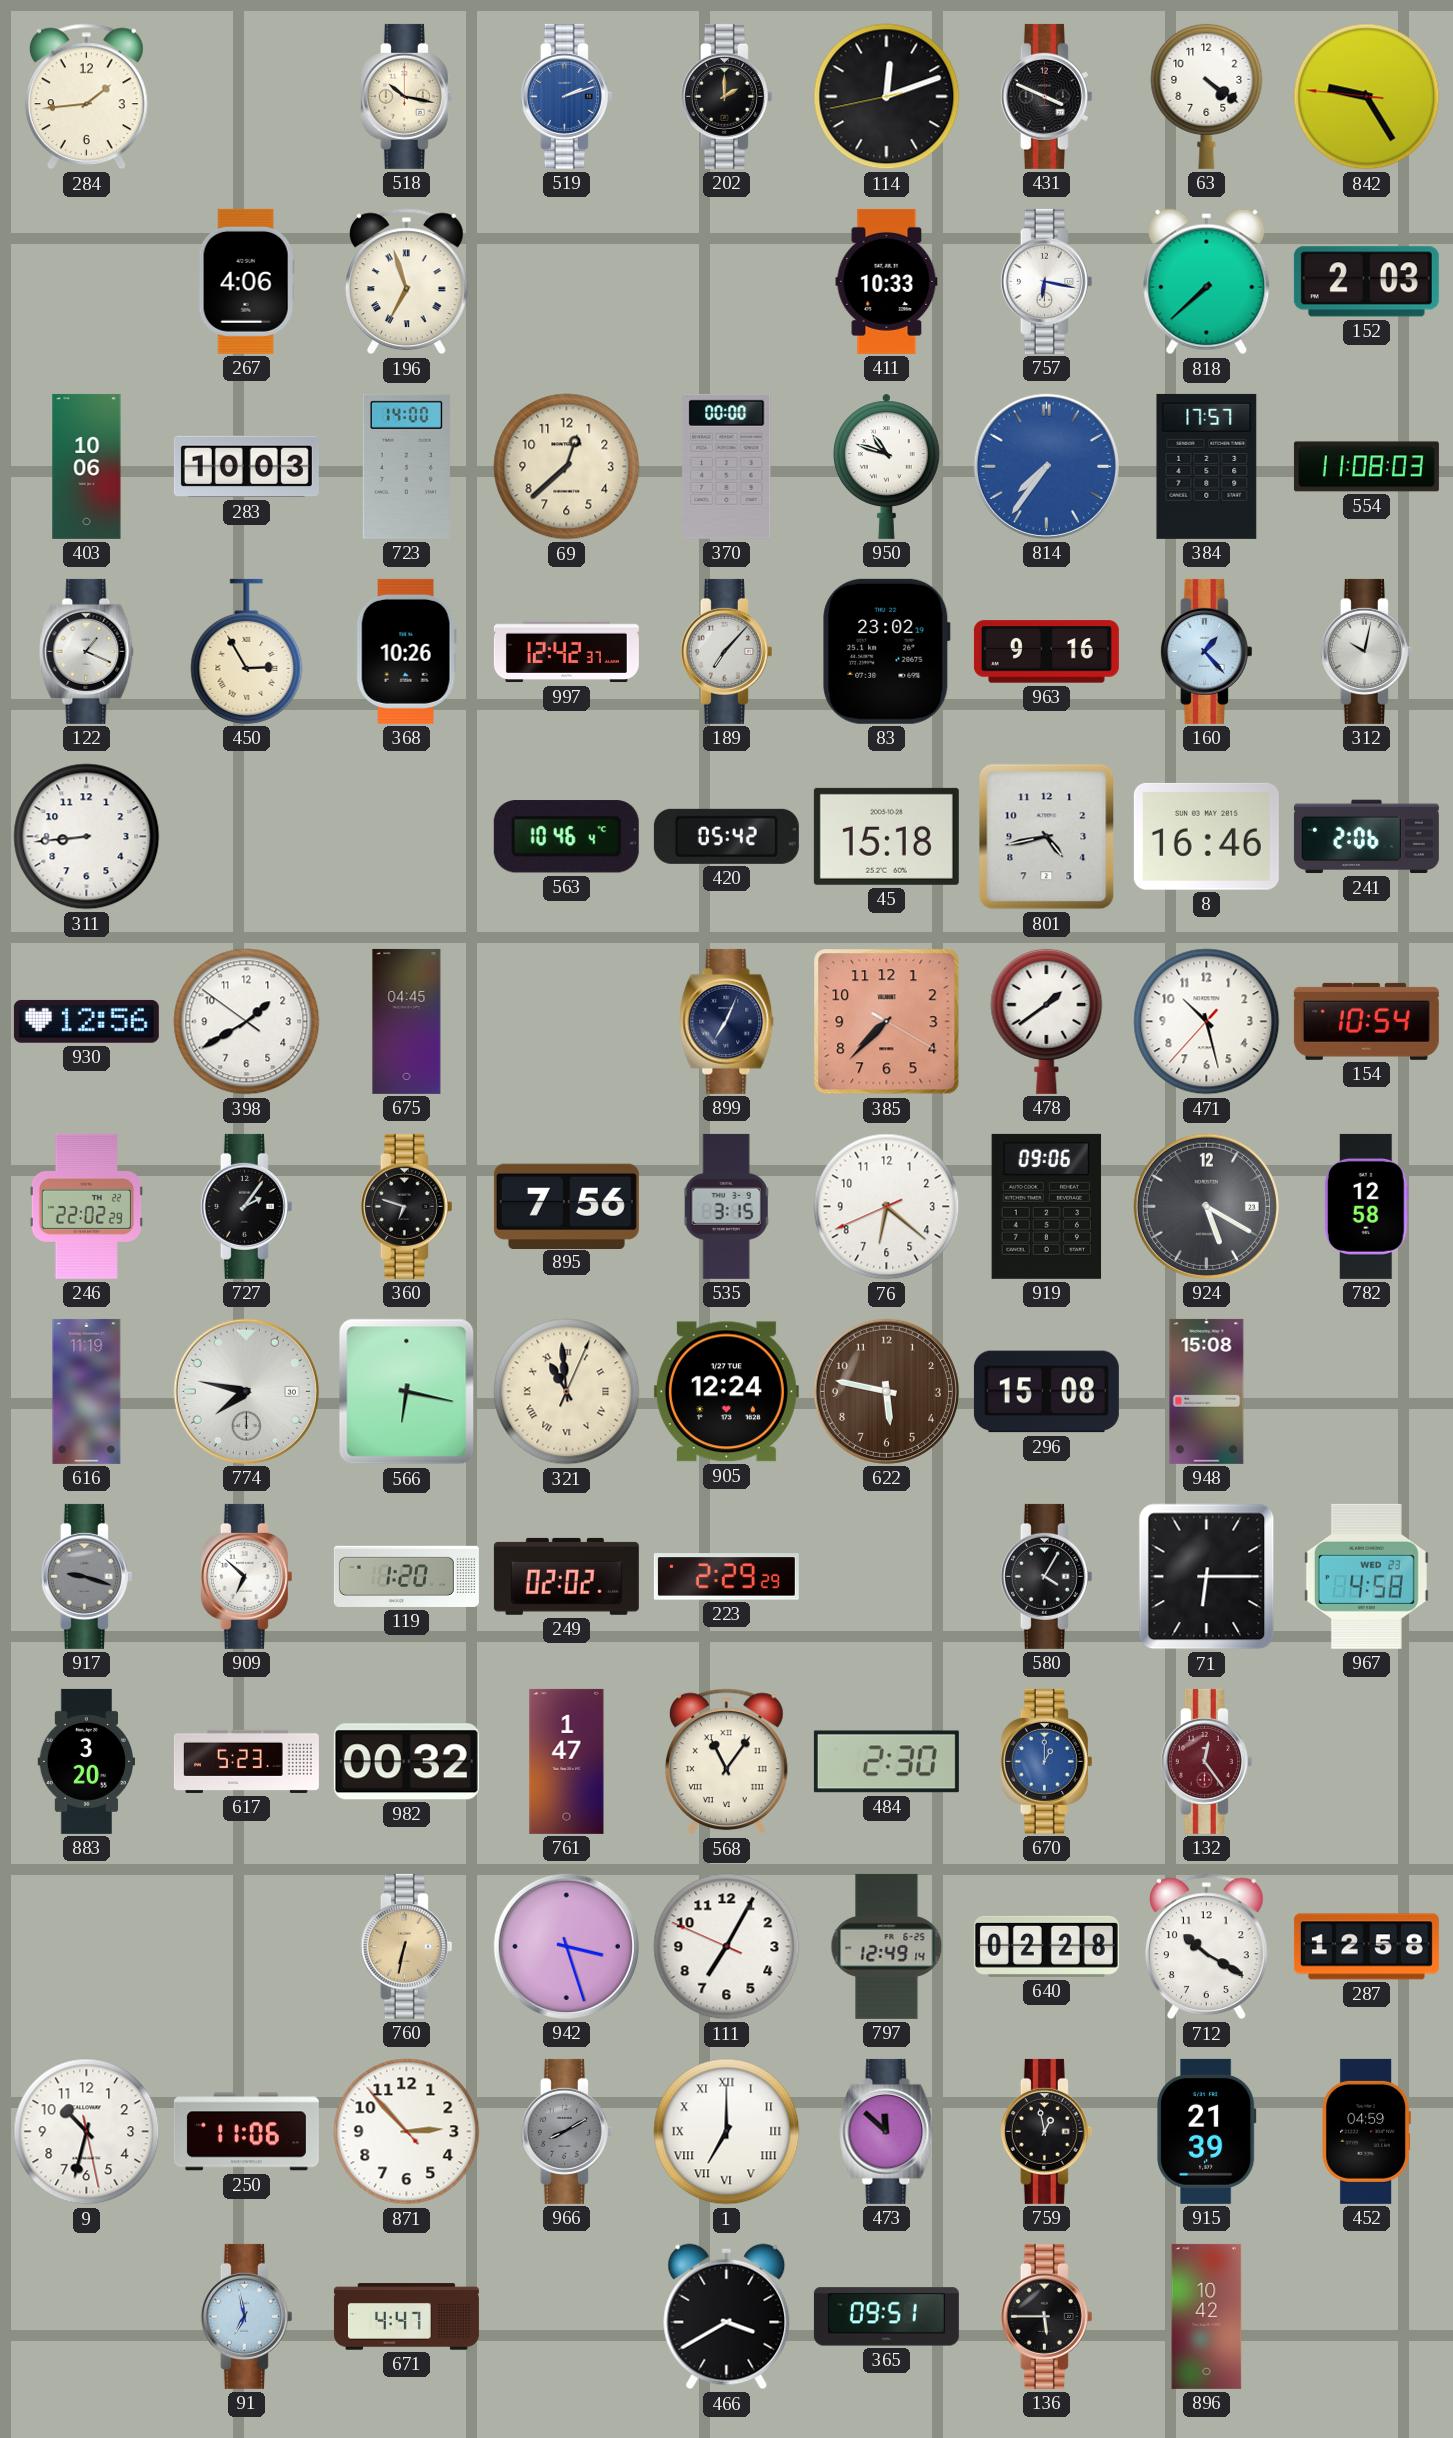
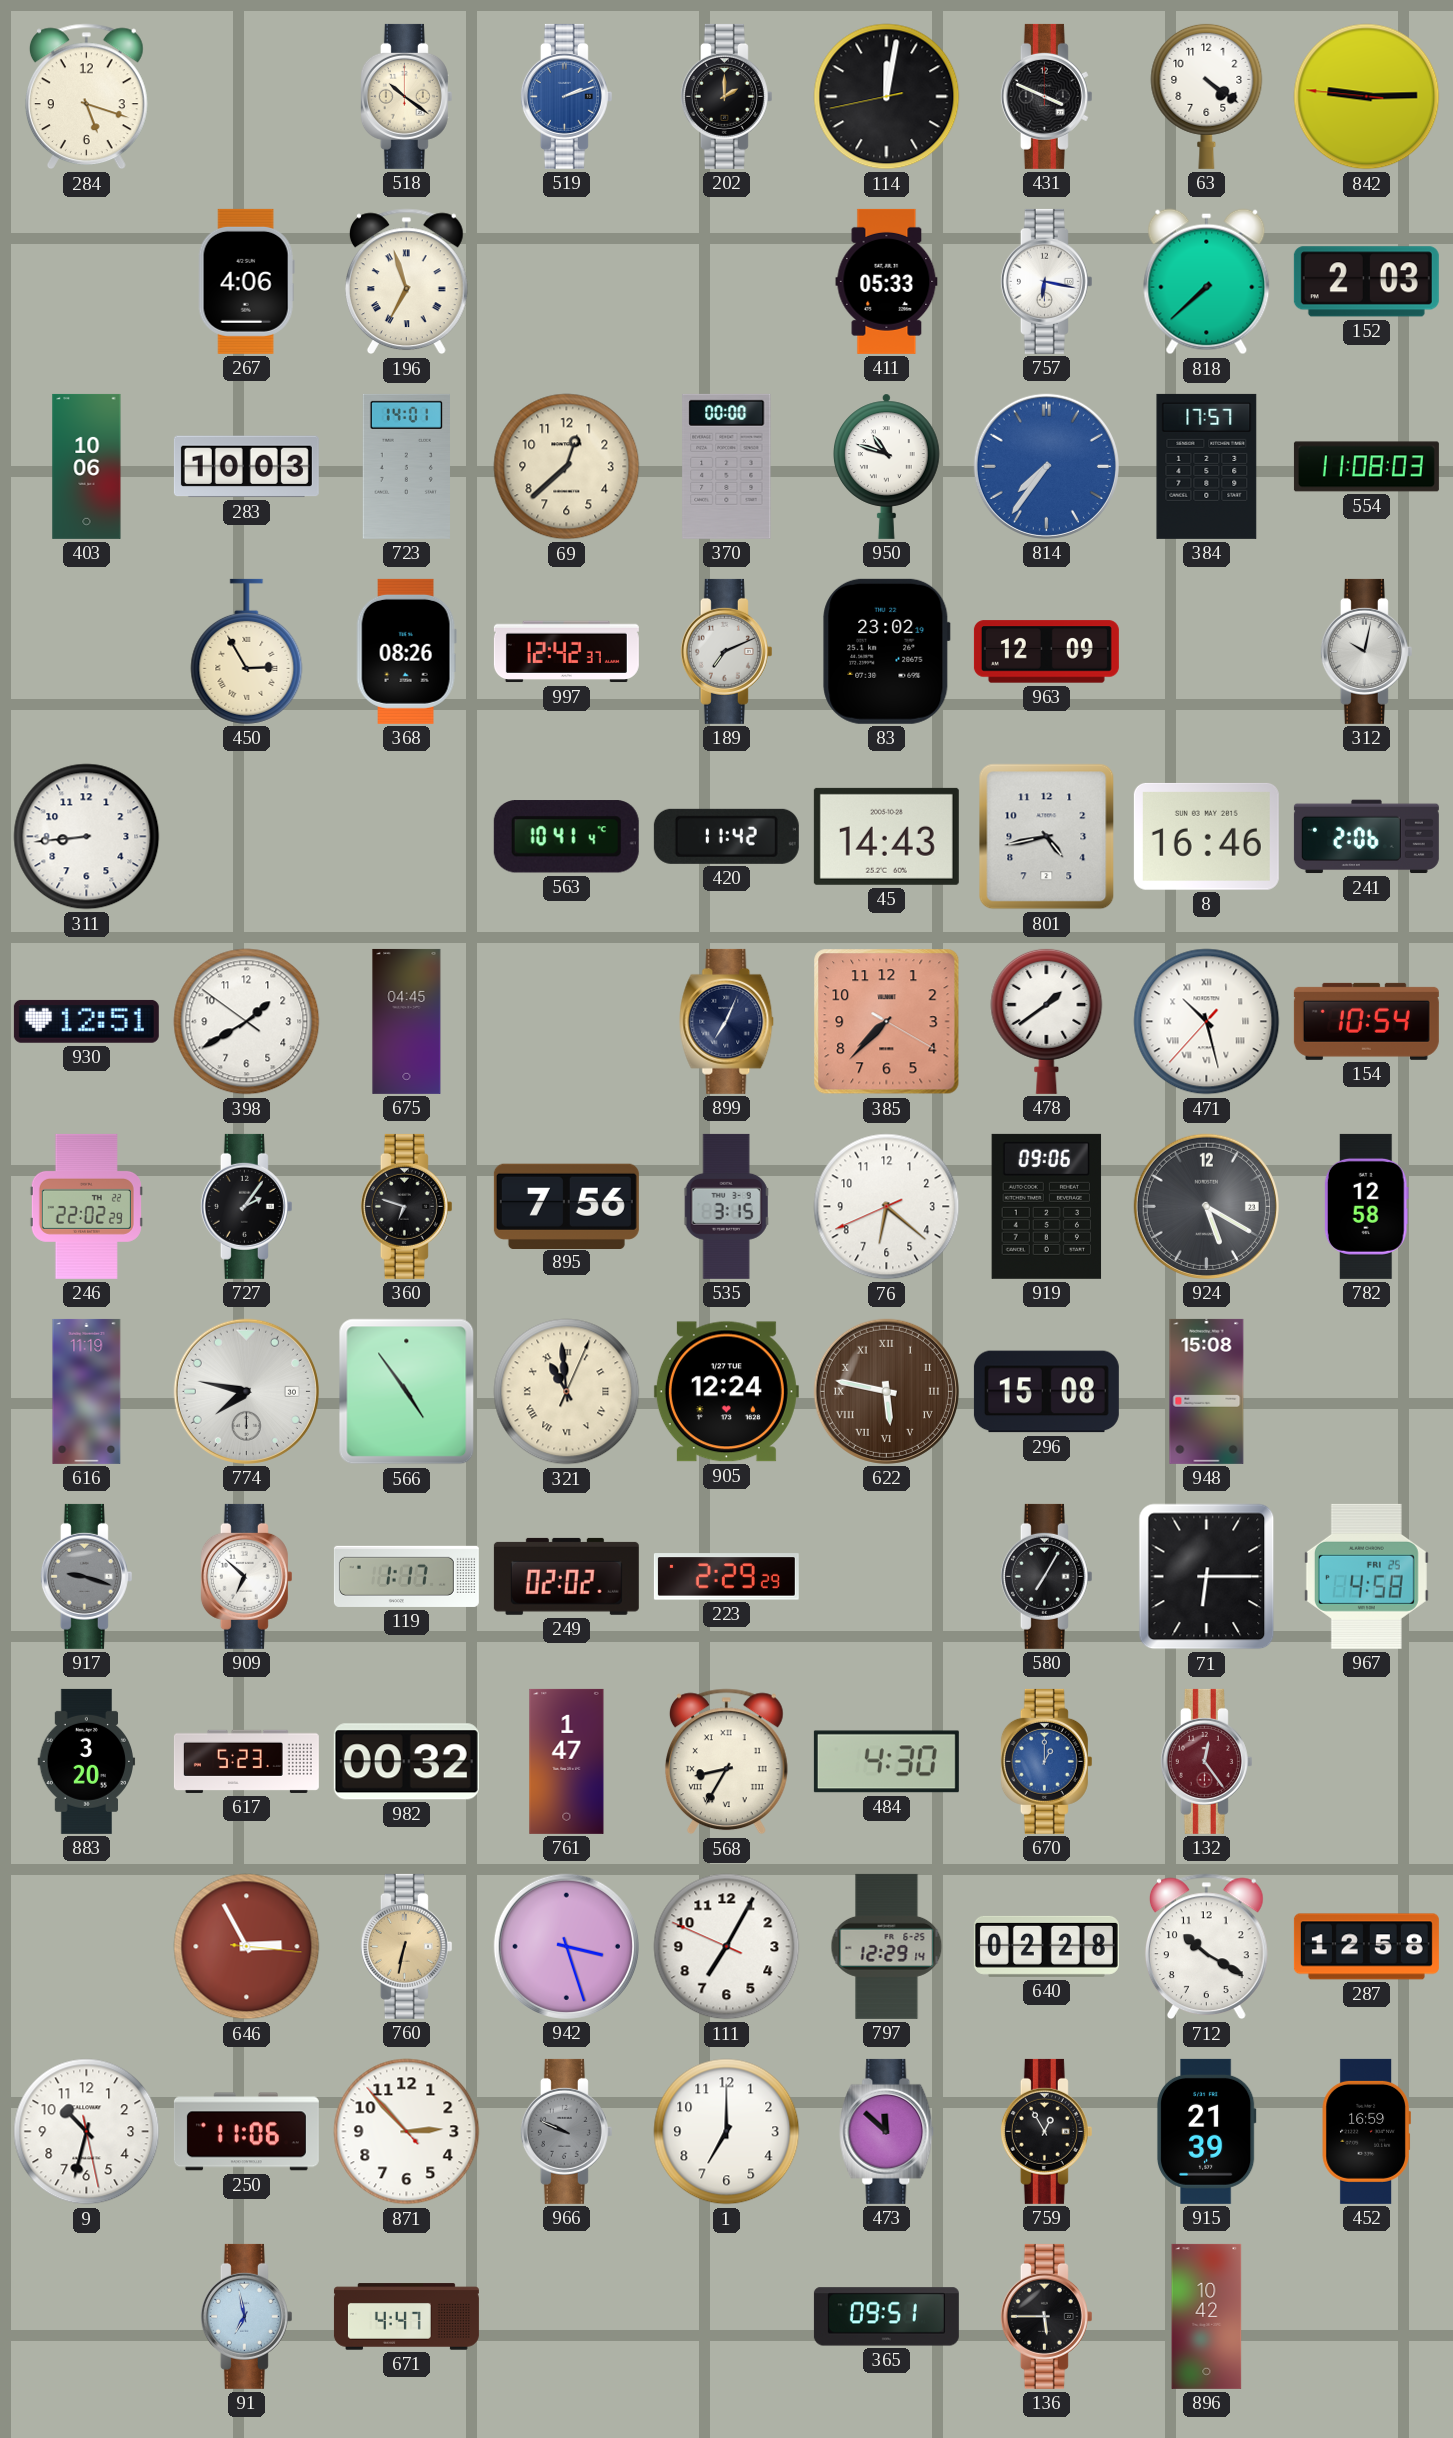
284: 1:44 -> 5:18
518: 10:17 -> 10:21
114: 12:11 -> 12:01
842: 9:24 -> 9:14
411: 10:33 -> 05:33
723: 14:00 -> 14:01
122: 1:19 -> none
368: 10:26 -> 08:26
189: 7:07 -> 7:11
963: 9:16 -> 12:09
160: 1:23 -> none
563: 10:46 -> 10:41
420: 05:42 -> 11:42
45: 15:18 -> 14:43
930: 12:56 -> 12:51
471 numerals: Arabic -> Roman
566: 6:17 -> 4:54
622 numerals: Arabic -> Roman
119: 1:20 -> 1:17
580: 4:05 -> 7:05
967 date: WED 23 -> FRI 25
568: 11:06 -> 8:35
484: 2:30 -> 4:30
646: none -> 2:55
797: 12:49 -> 12:29
966: 8:10 -> 9:49
1 numerals: Roman -> Arabic
759: 12:58 -> 12:55
452: 04:59 -> 16:59
466: 3:40 -> none
